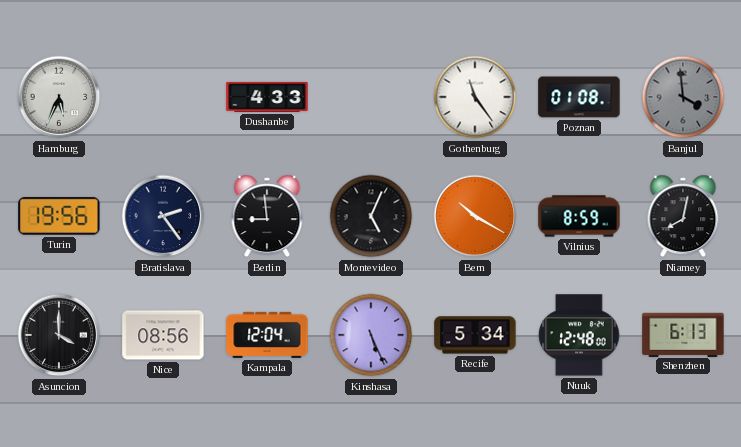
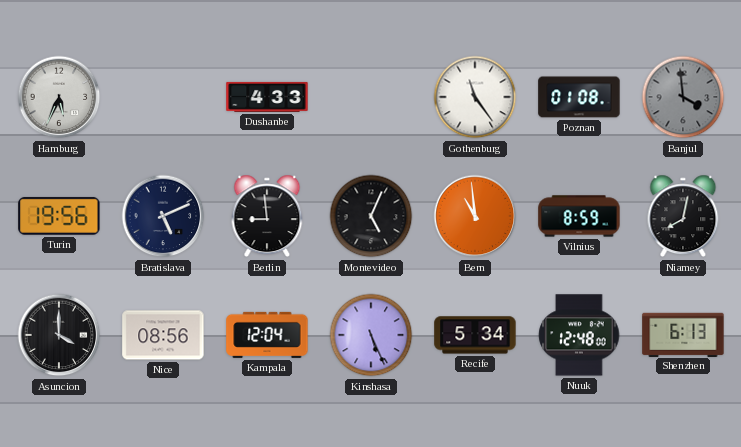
Bratislava: 2:24 -> 5:11
Bern: 10:20 -> 10:59
